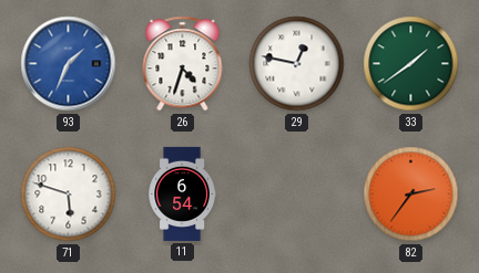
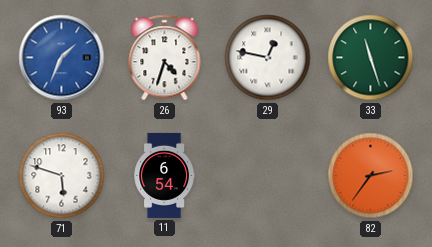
33: 1:39 -> 11:27
